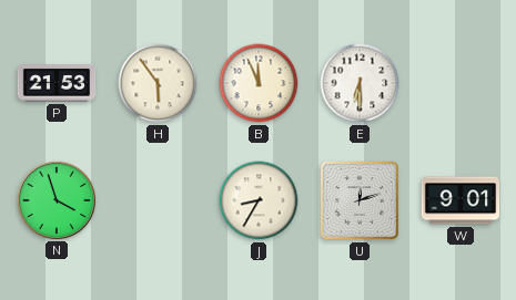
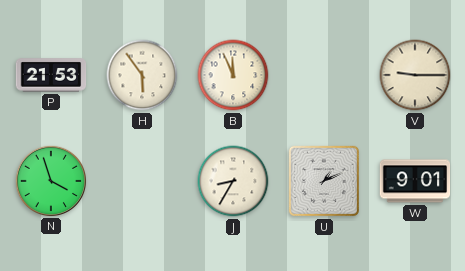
E: 6:30 -> none
V: none -> 9:15
U: 12:12 -> 1:11
